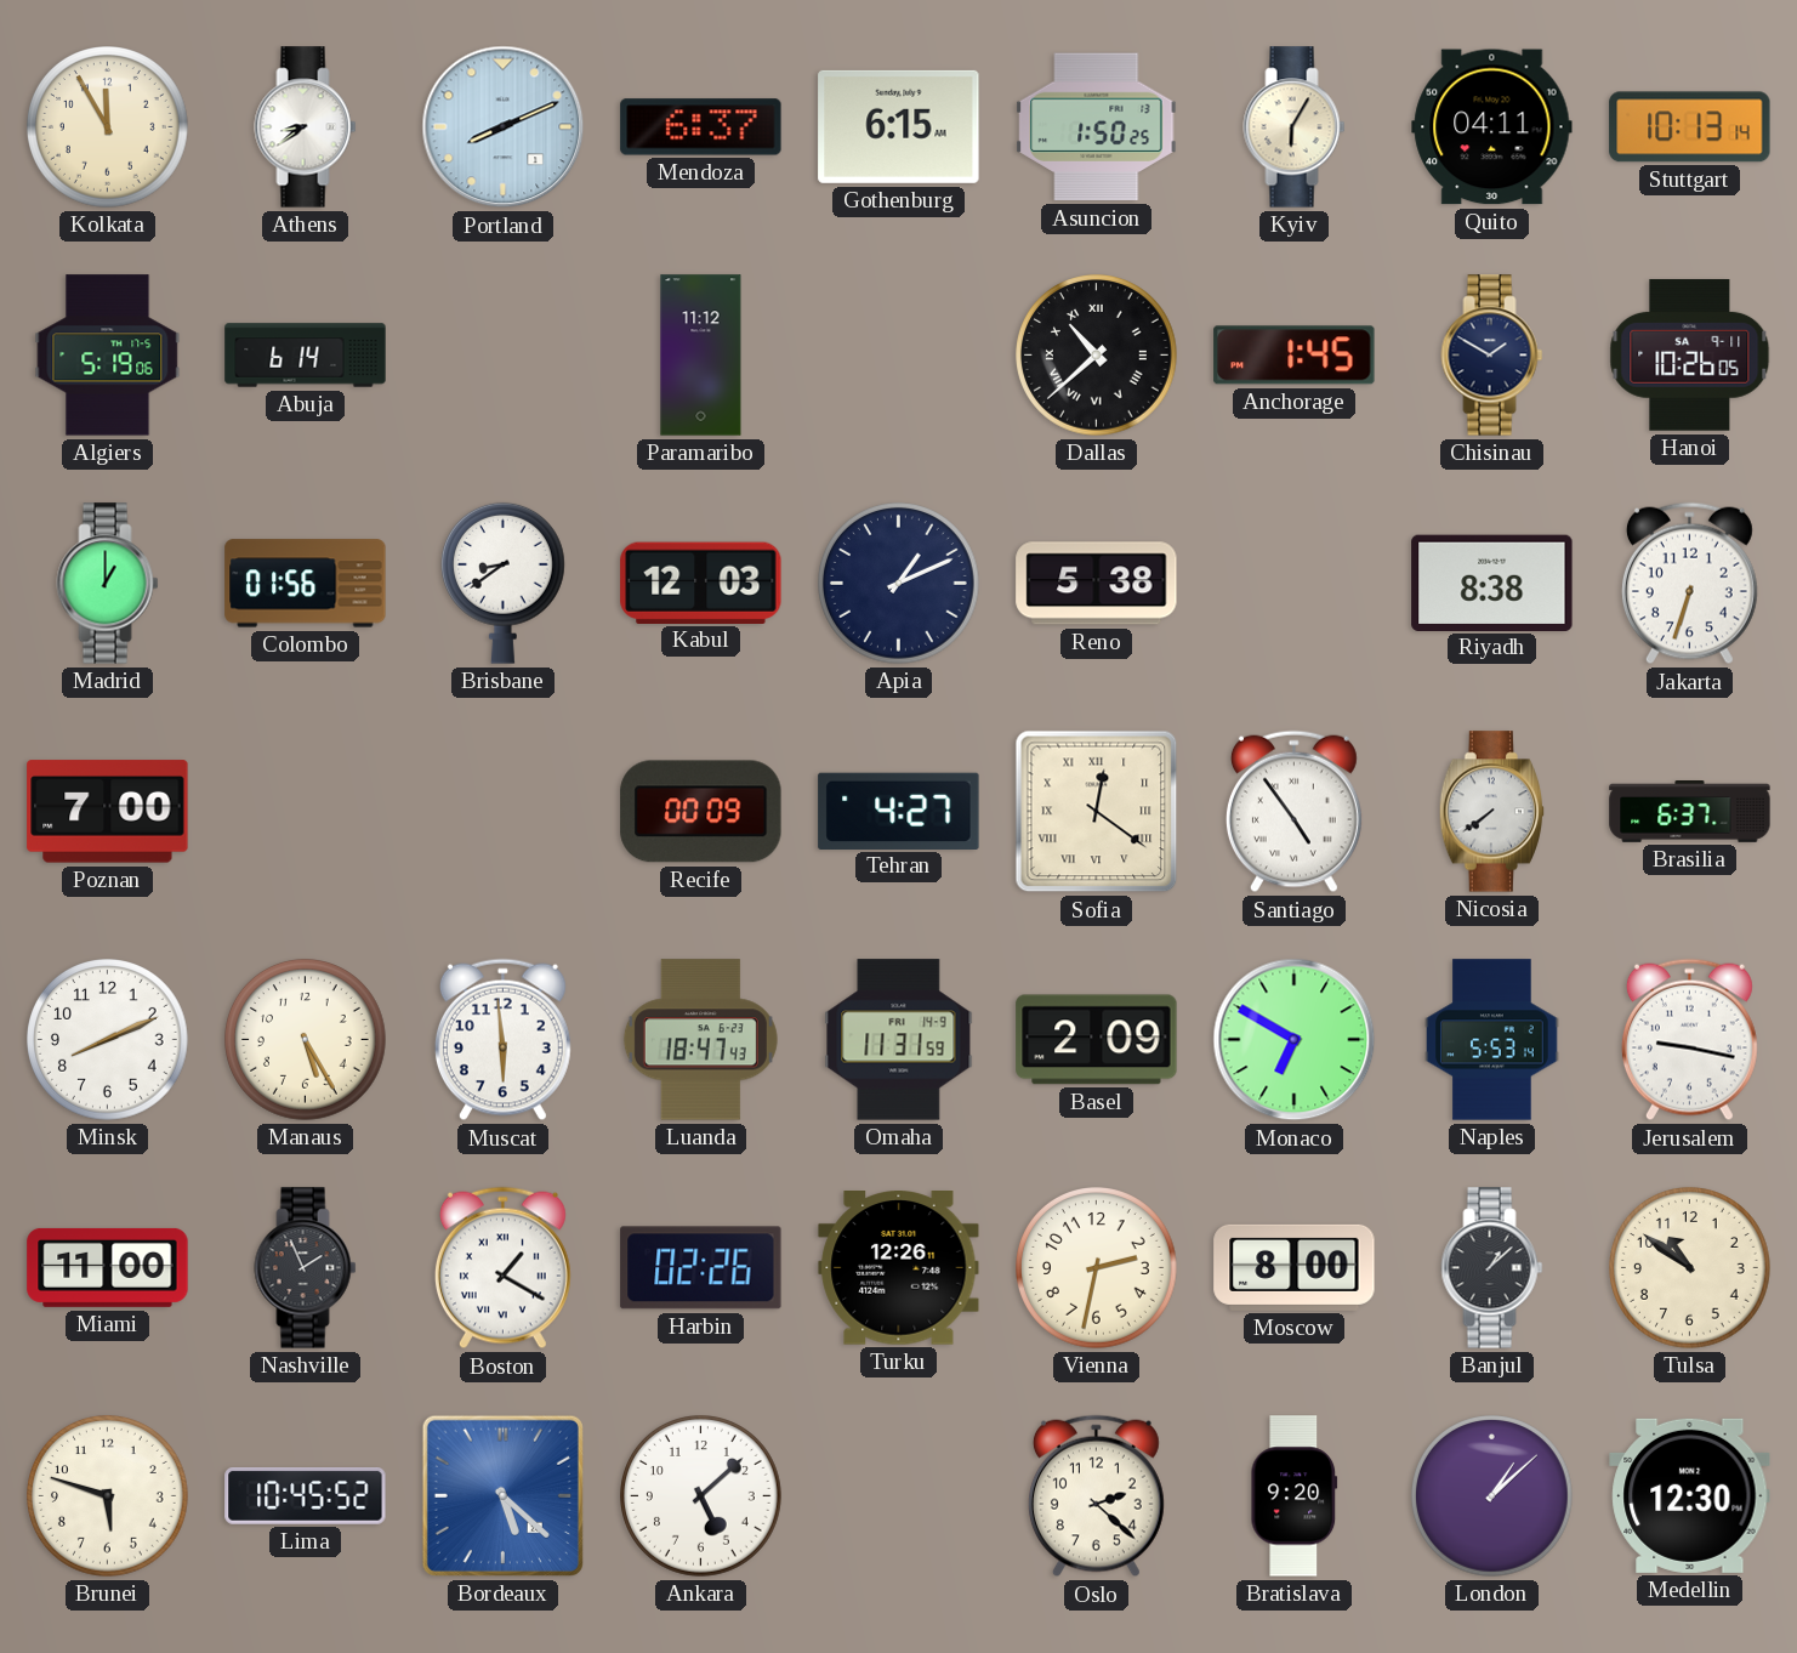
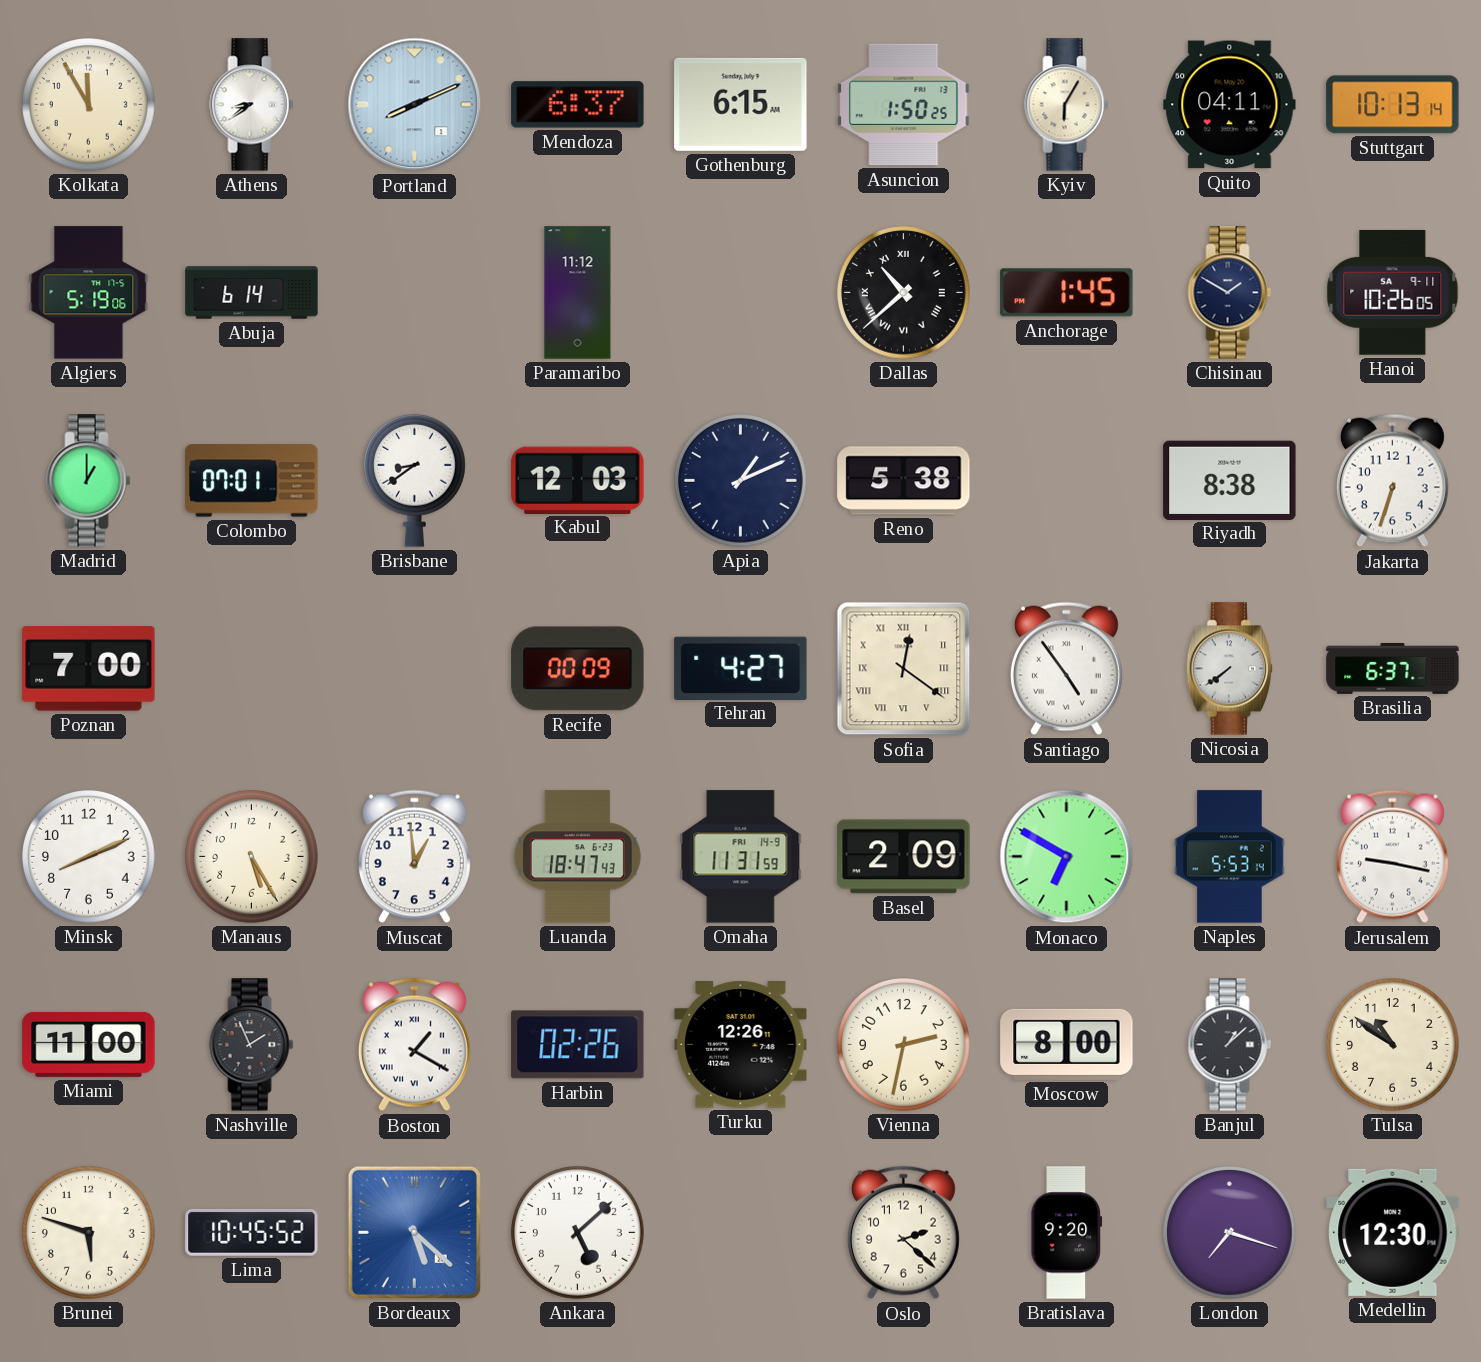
Colombo: 01:56 -> 07:01
Muscat: 5:59 -> 12:59
London: 1:08 -> 7:18
